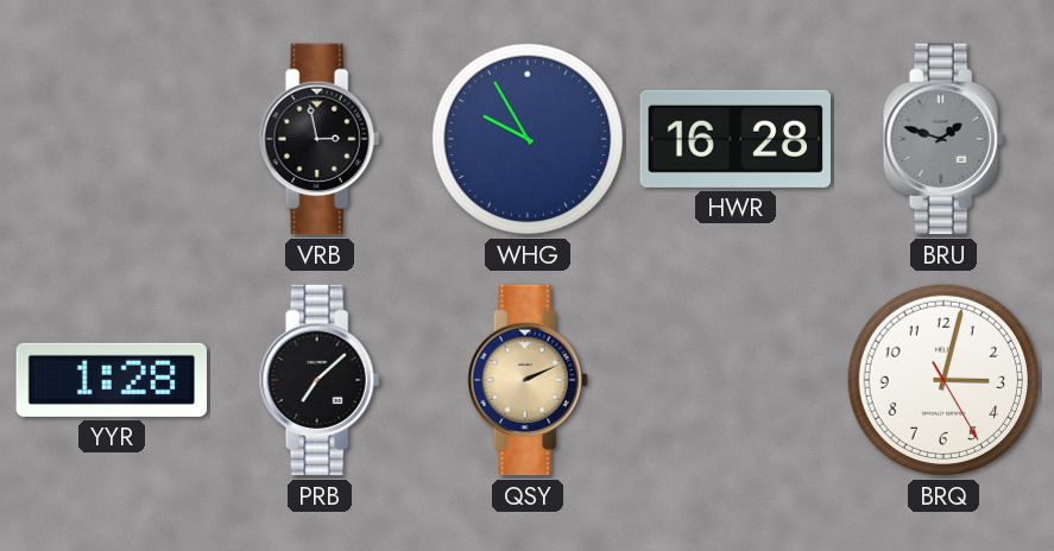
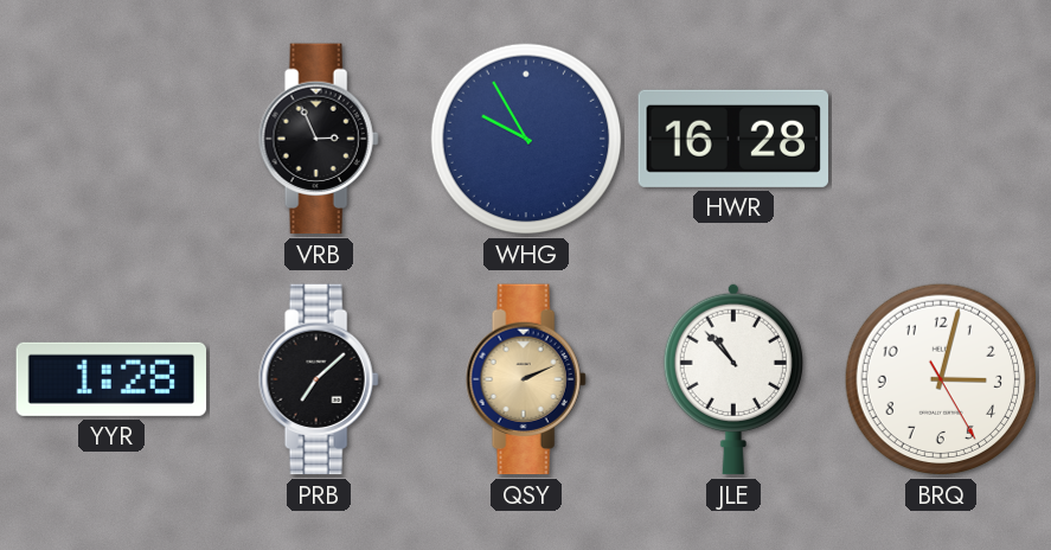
VRB: 2:58 -> 2:56
BRU: 1:48 -> none
JLE: none -> 10:53
